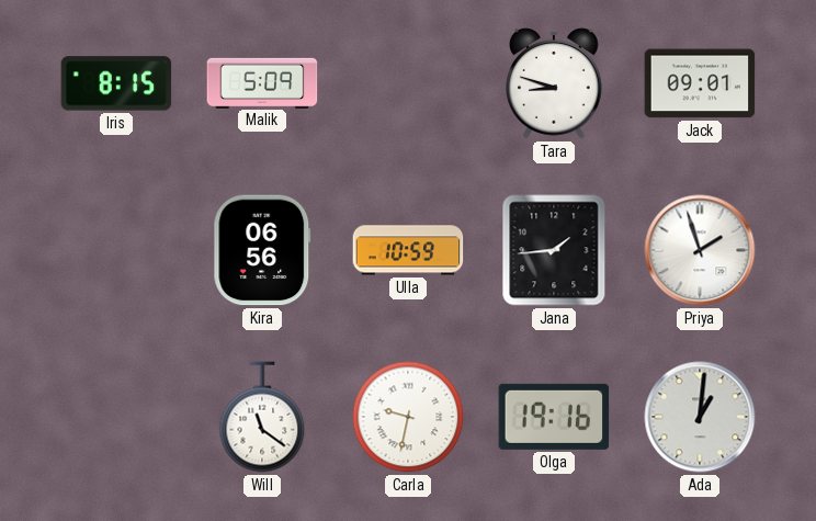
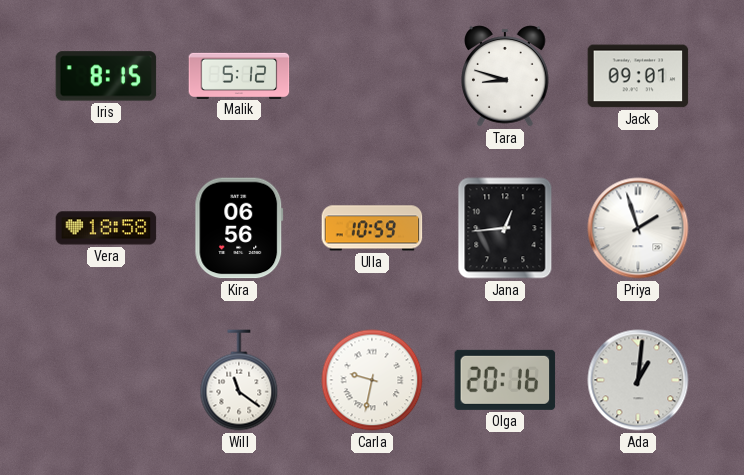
Malik: 5:09 -> 5:12
Vera: none -> 18:58
Jana: 1:44 -> 12:44
Olga: 19:16 -> 20:16
